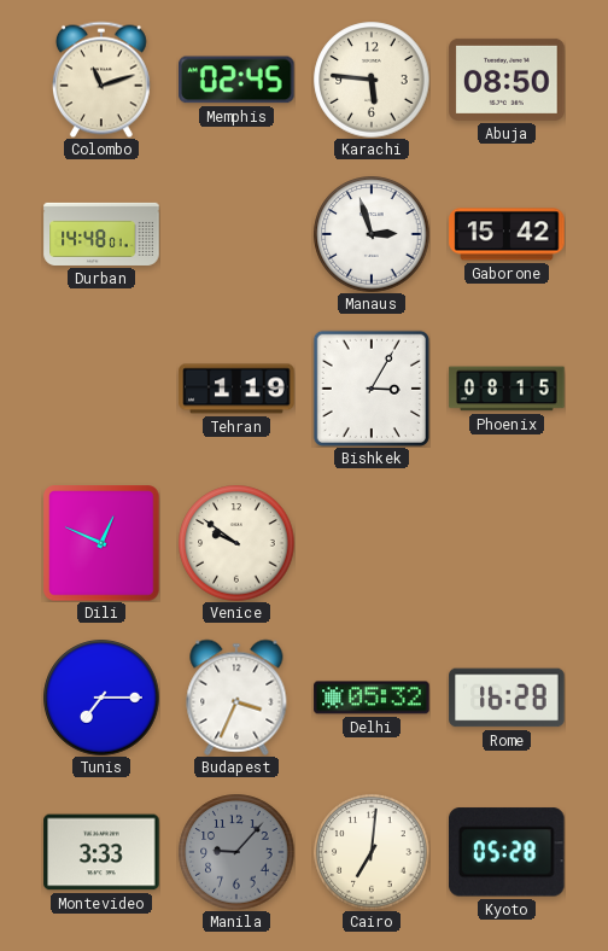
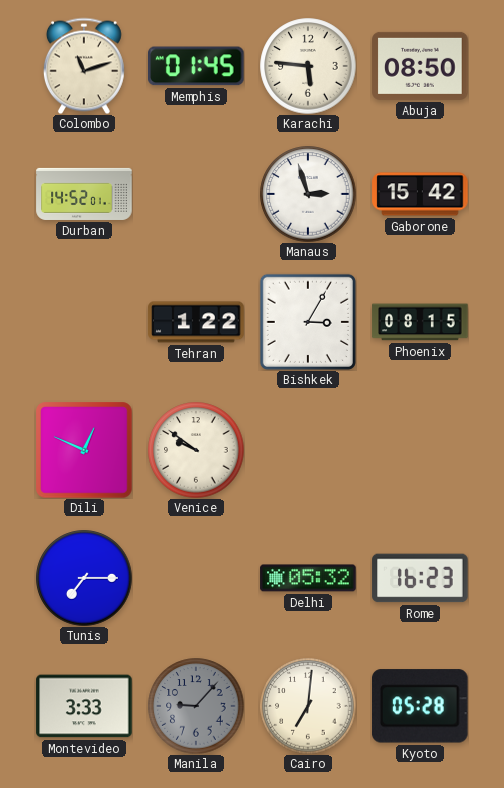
Memphis: 02:45 -> 01:45
Durban: 14:48 -> 14:52
Tehran: 1:19 -> 1:22
Budapest: 3:34 -> none
Rome: 16:28 -> 16:23
